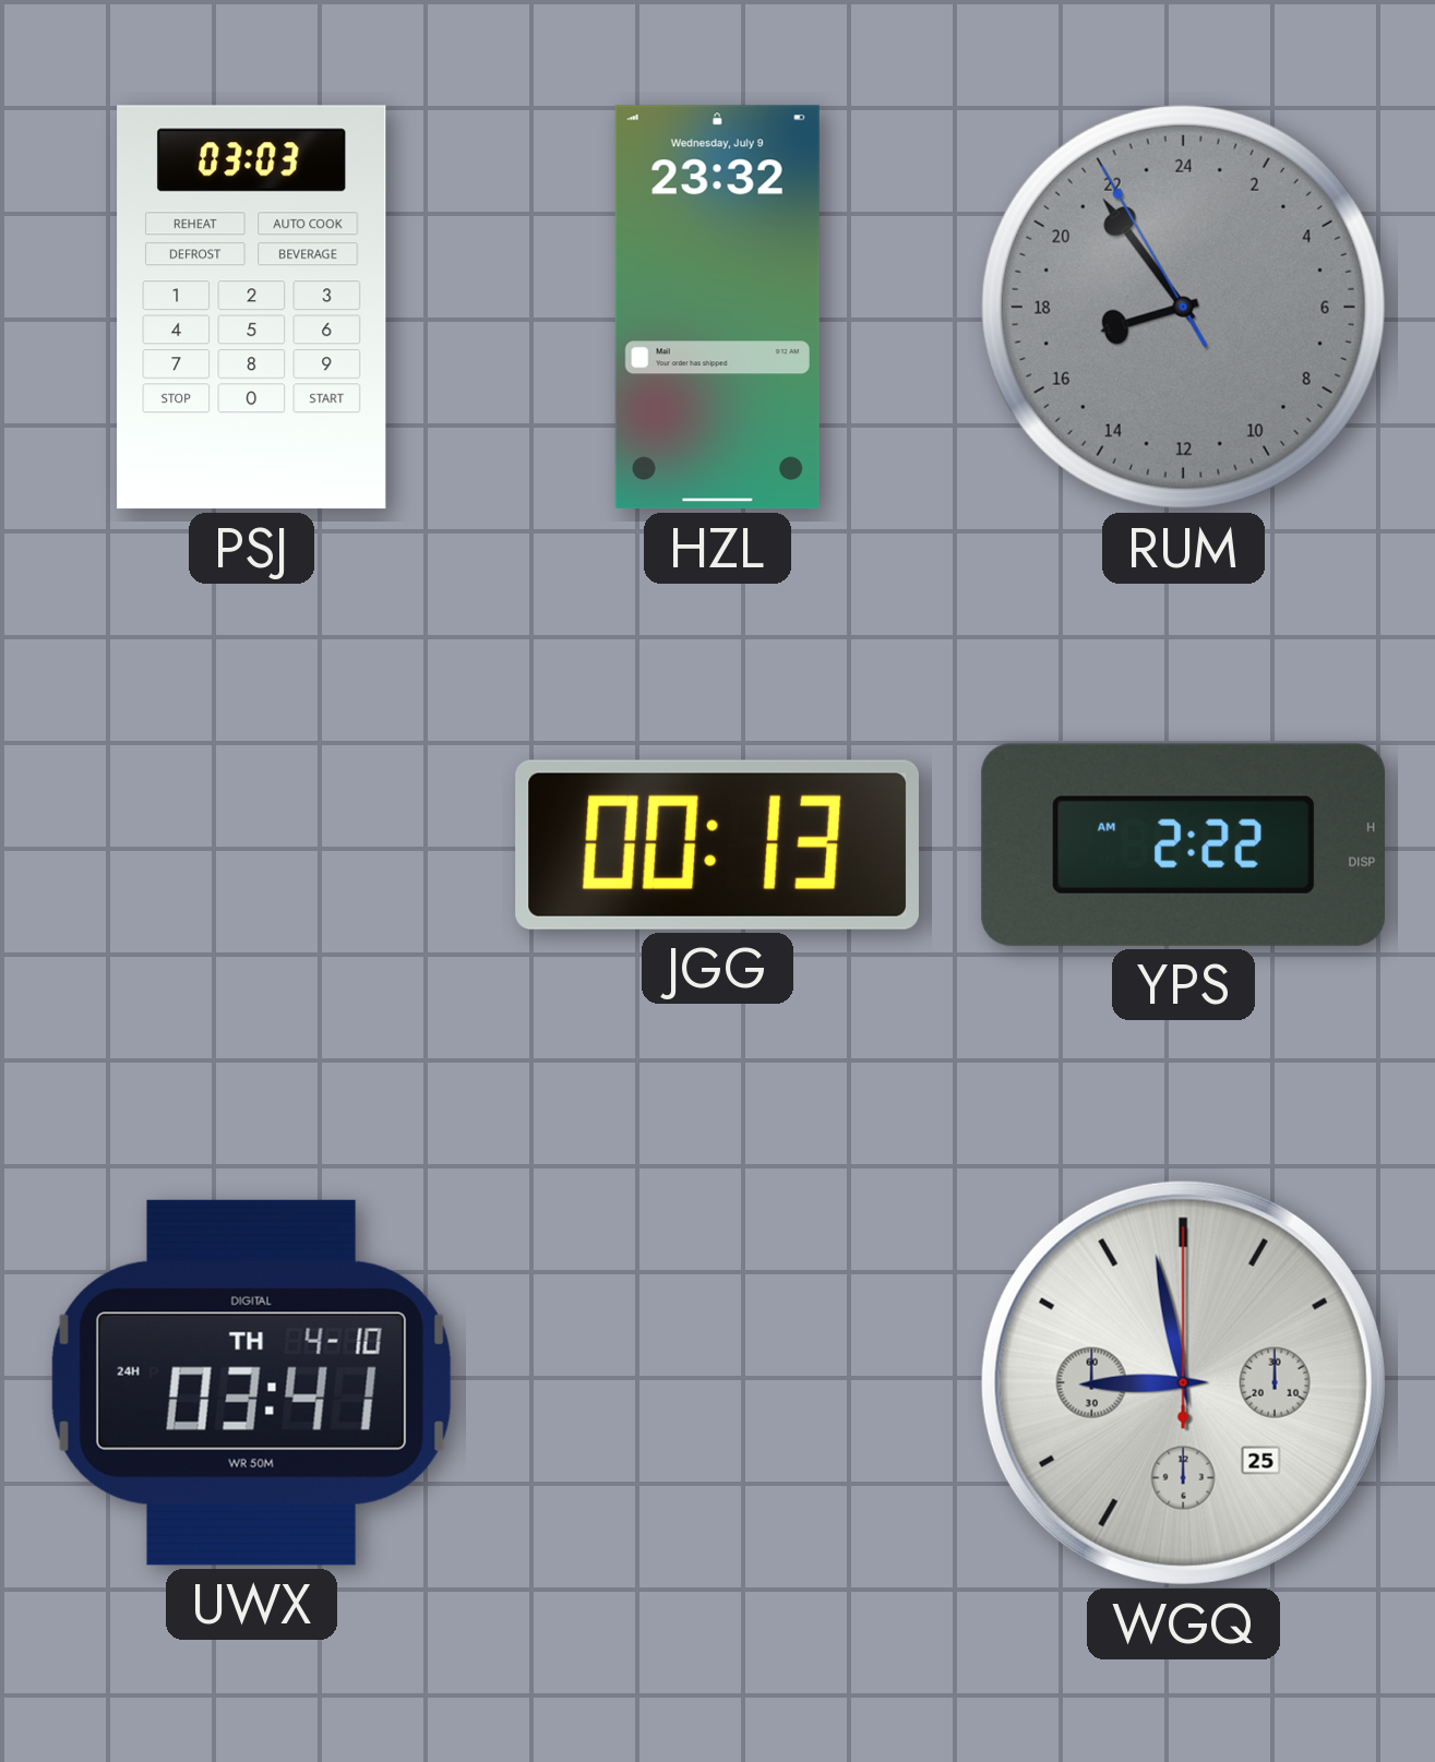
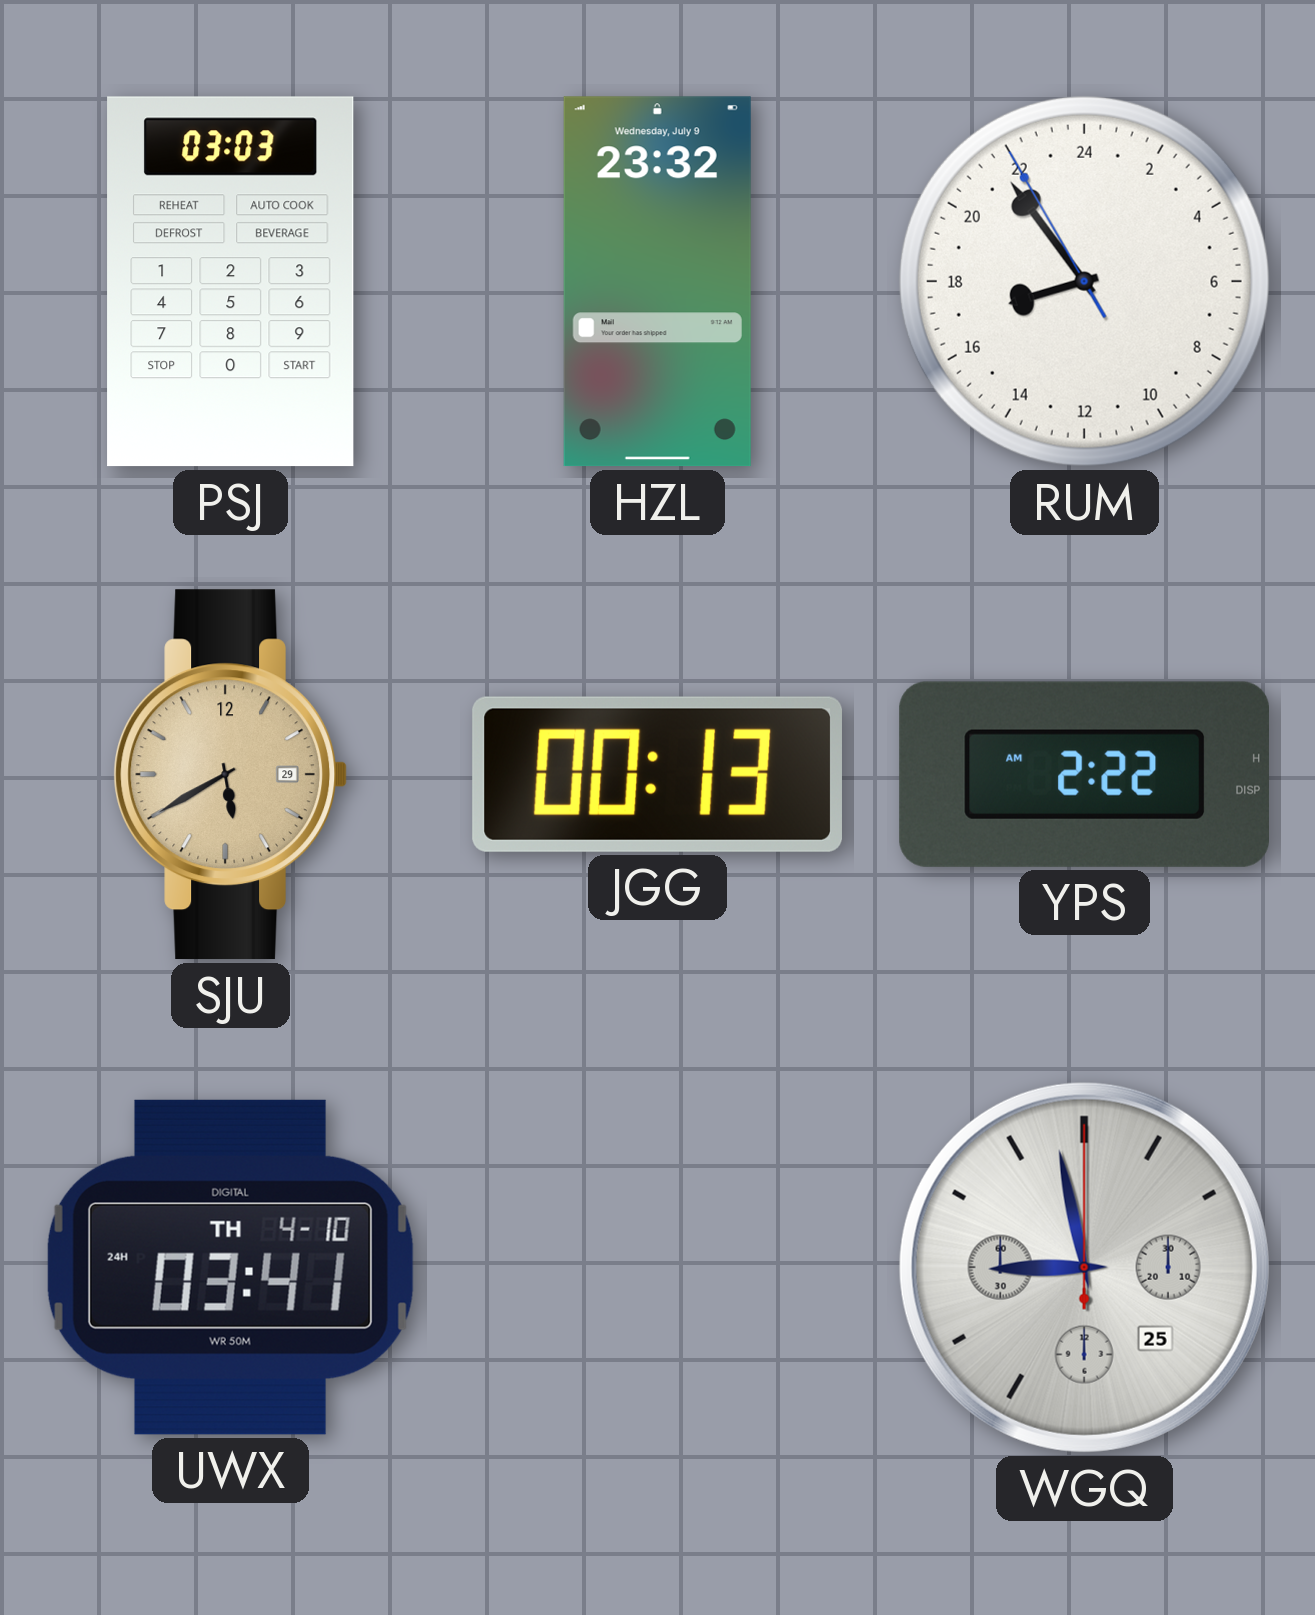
RUM dial: grey -> white
SJU: none -> 5:40
